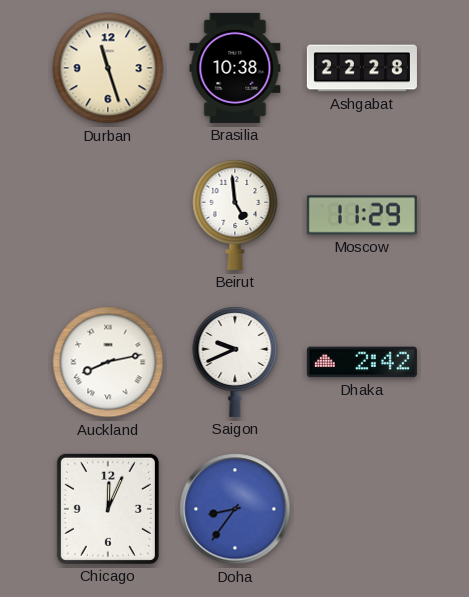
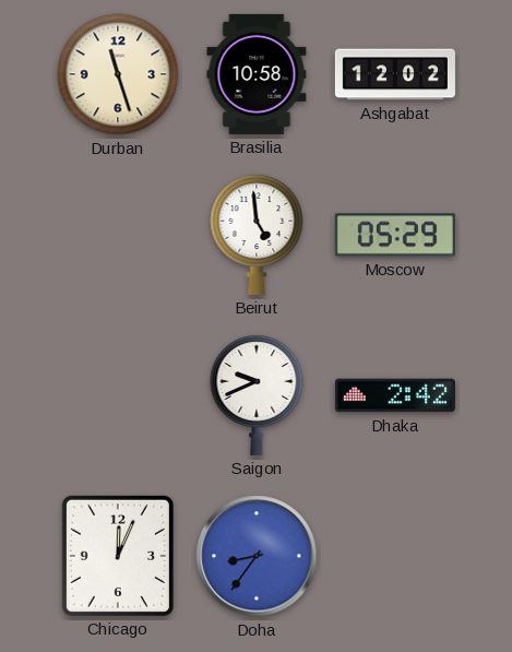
Brasilia: 10:38 -> 10:58
Ashgabat: 22:28 -> 12:02
Moscow: 11:29 -> 05:29
Auckland: 8:13 -> none
